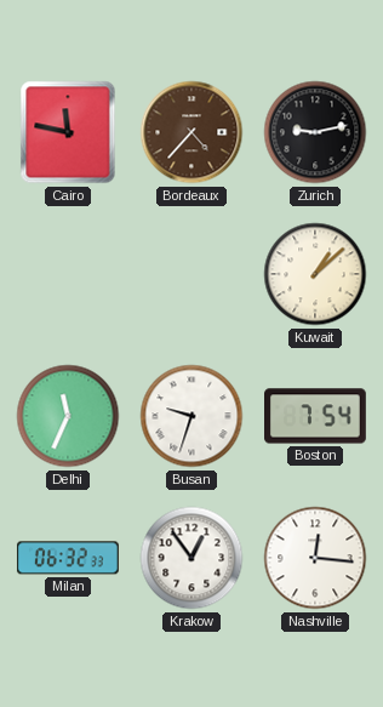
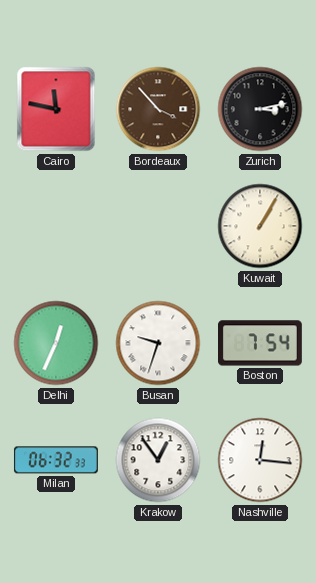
Bordeaux: 4:37 -> 3:53
Zurich: 9:13 -> 3:13
Kuwait: 1:08 -> 1:05
Delhi: 11:34 -> 12:34
